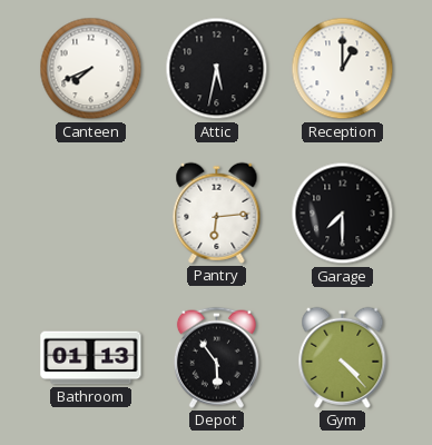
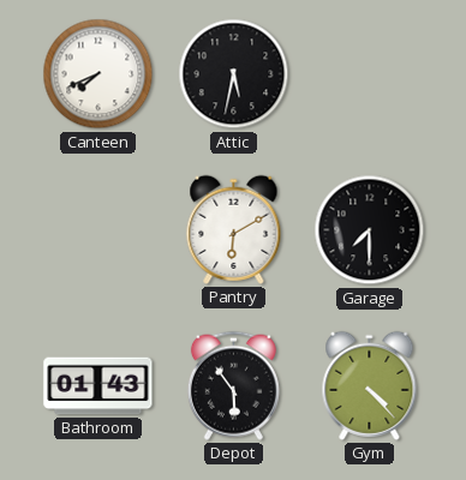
Reception: 1:00 -> none
Pantry: 6:14 -> 6:10
Bathroom: 01:13 -> 01:43
